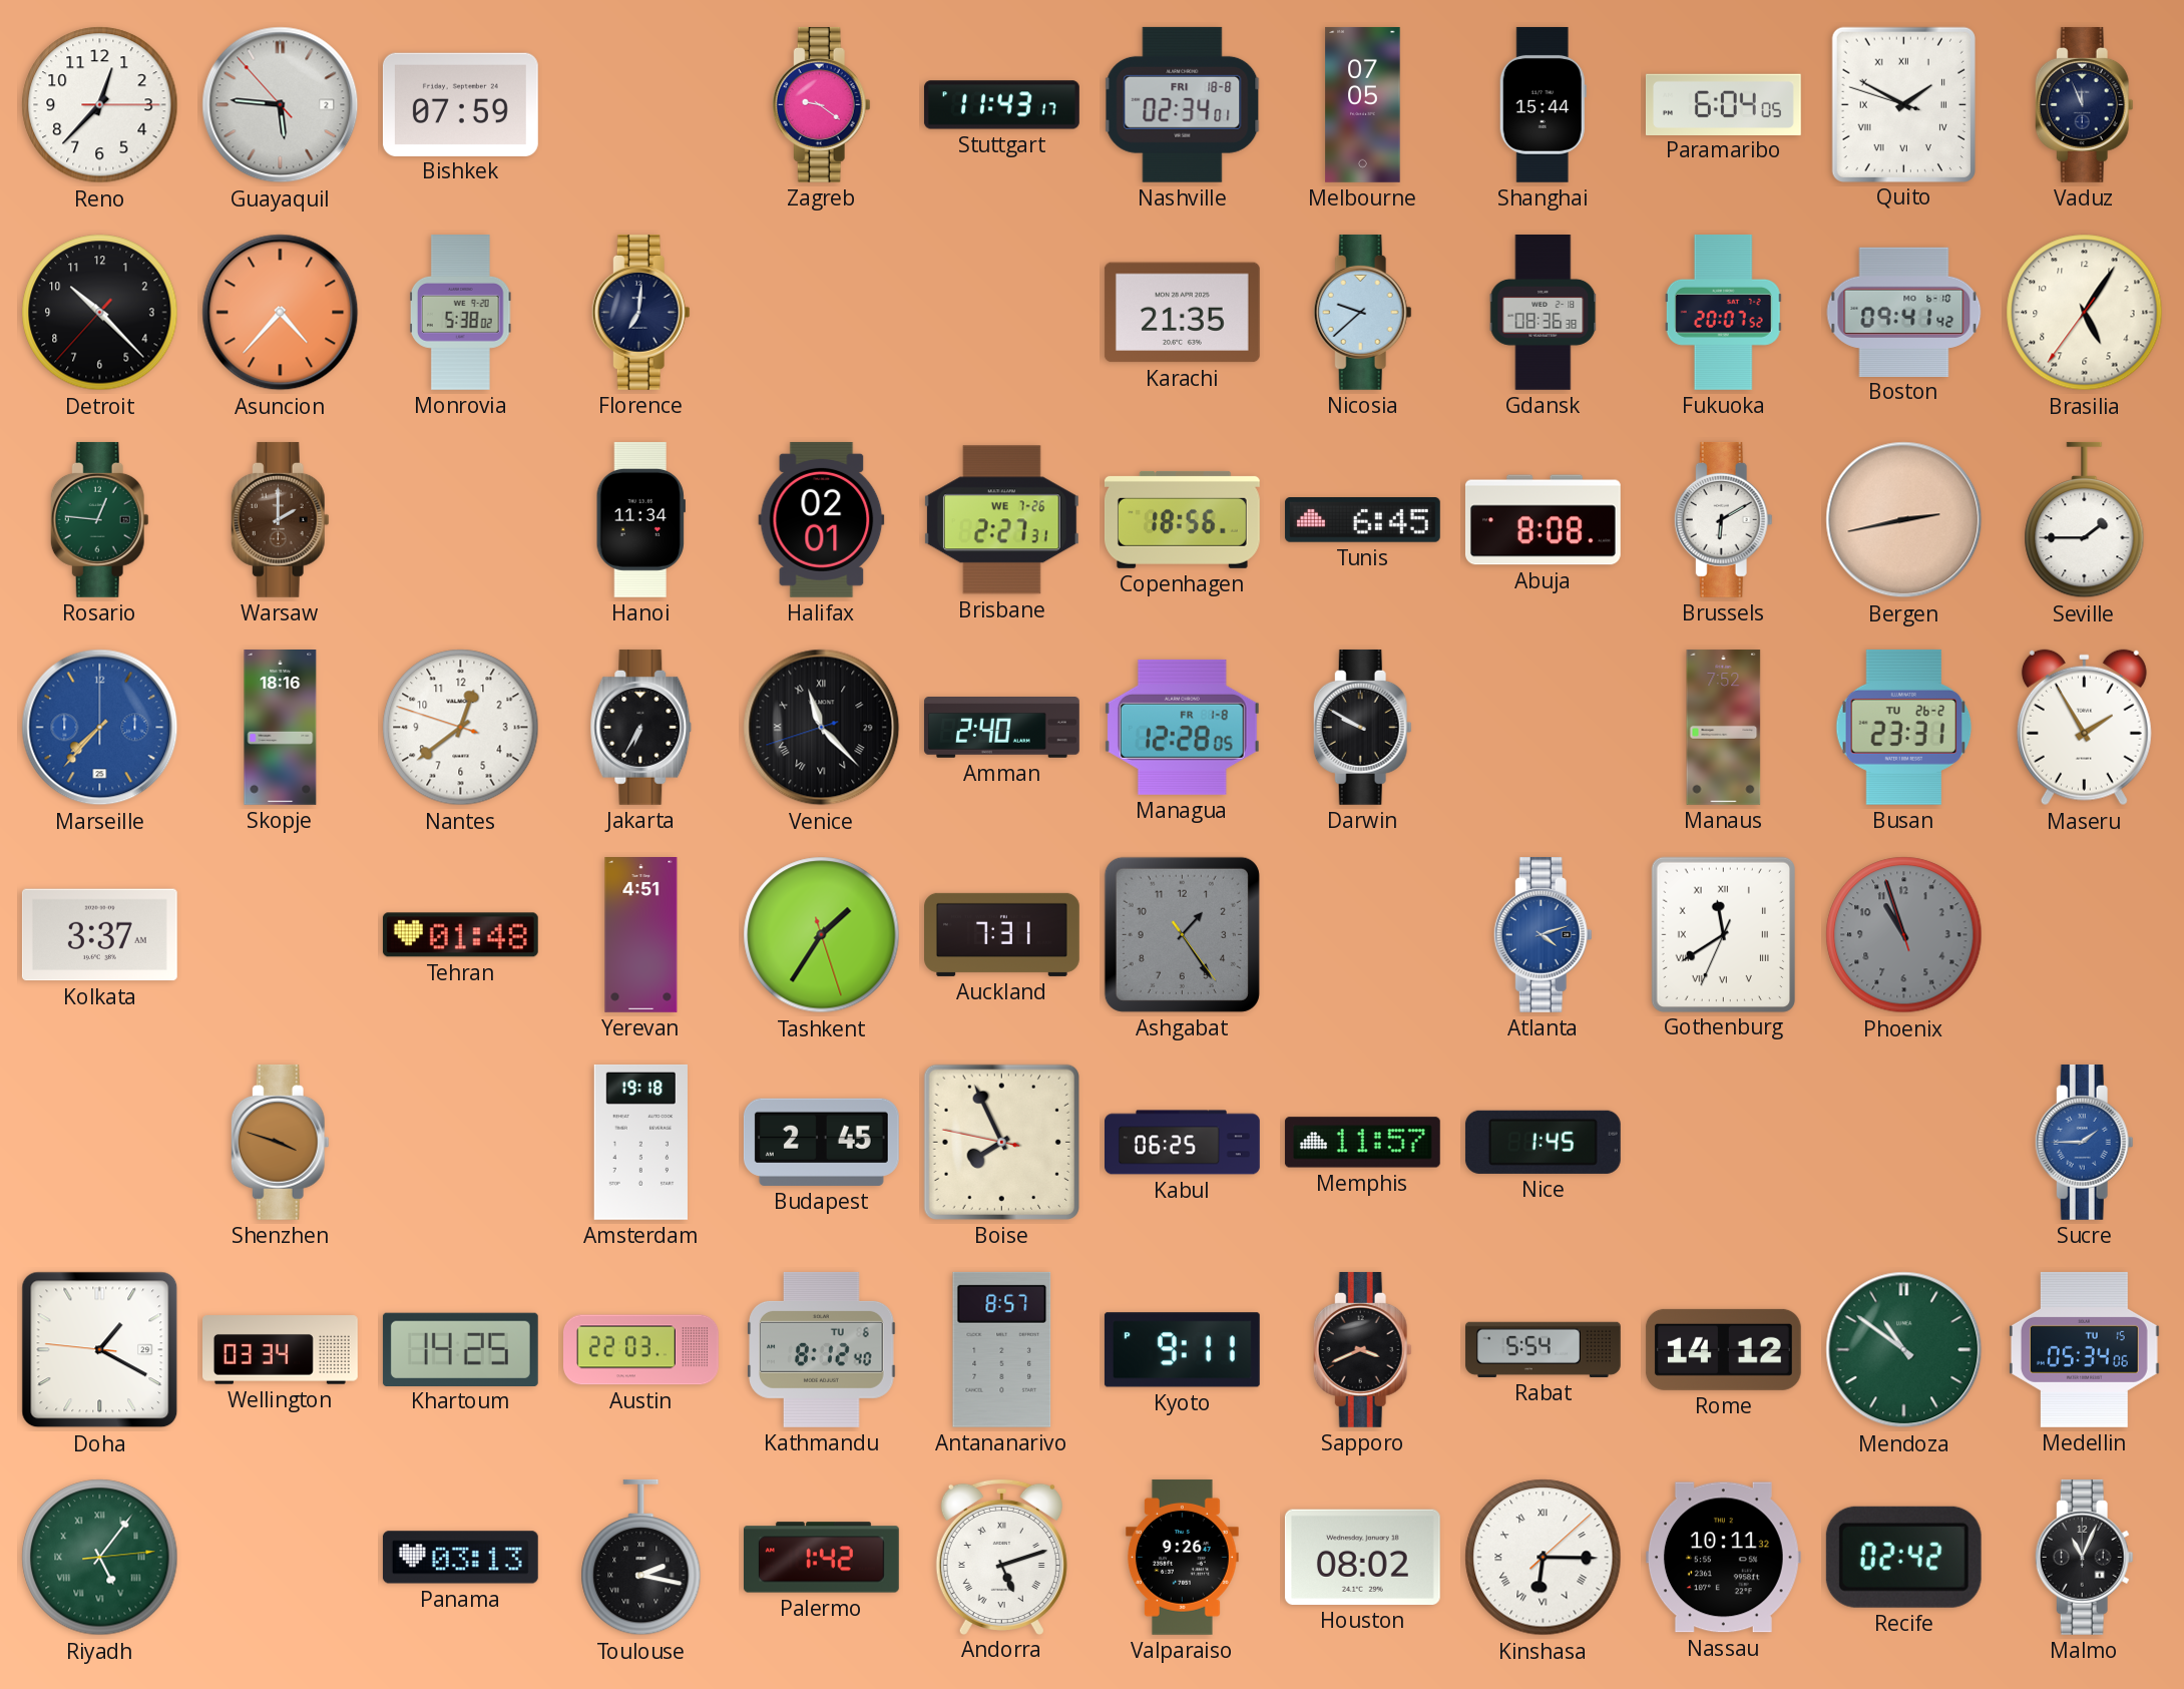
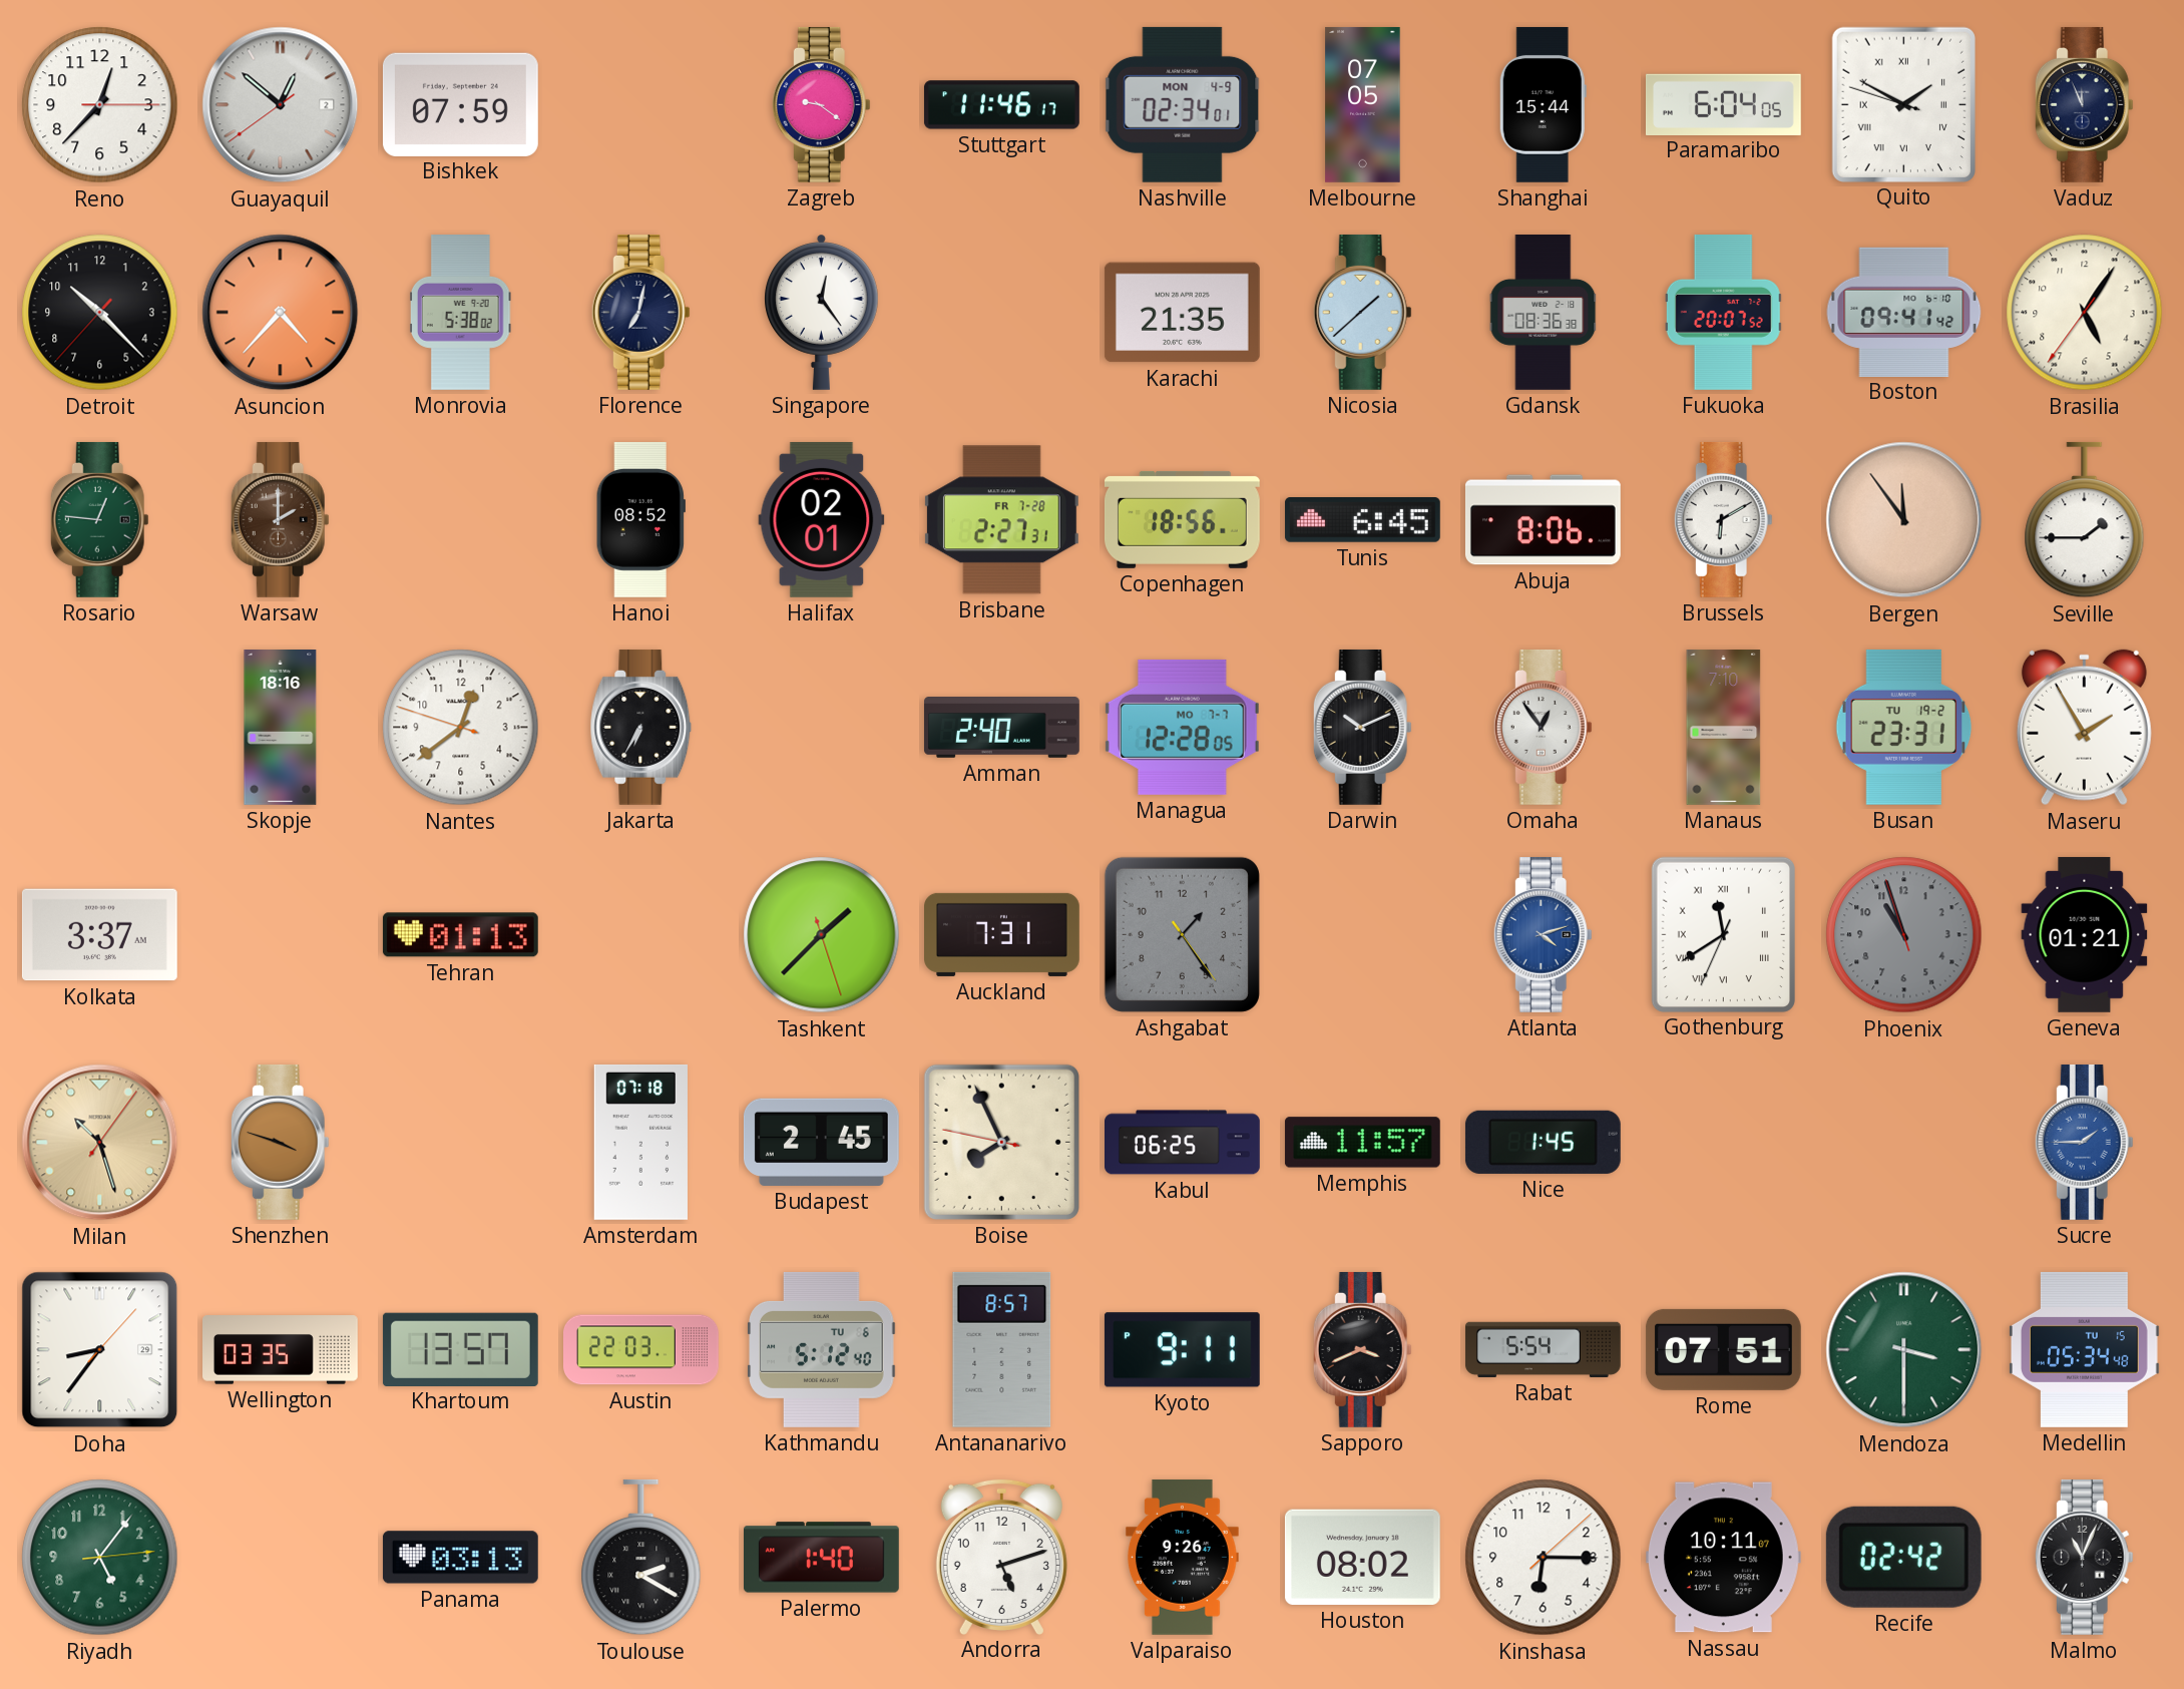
Guayaquil: 5:45 -> 12:51
Stuttgart: 11:43 -> 11:46
Nashville date: FRI 18-8 -> MON 4-9
Florence: 7:01 -> 7:02
Singapore: none -> 12:24
Nicosia: 9:38 -> 1:38
Hanoi: 11:34 -> 08:52
Brisbane date: WE 7-26 -> FR 7-28
Abuja: 8:08 -> 8:06
Bergen: 2:43 -> 11:54
Marseille: 7:37 -> none
Venice: 11:22 -> none
Managua date: FR 1-8 -> MO 7-7
Darwin: 9:50 -> 10:11
Omaha: none -> 12:54
Manaus: 7:52 -> 7:10
Busan date: TU 26-2 -> TU 19-2
Tehran: 01:48 -> 01:13
Yerevan: 4:51 -> none
Tashkent: 1:35 -> 1:37
Geneva: none -> 01:21
Milan: none -> 10:27
Amsterdam: 19:18 -> 07:18
Doha: 1:19 -> 8:36
Wellington: 03:34 -> 03:35
Khartoum: 14:25 -> 13:57
Kathmandu: 8:12 -> 5:12
Rome: 14:12 -> 07:51
Mendoza: 10:51 -> 3:30
Medellin: 05:34:06 -> 05:34:48
Riyadh numerals: Roman -> Arabic
Toulouse: 2:17 -> 2:20
Palermo: 1:42 -> 1:40
Andorra numerals: Roman -> Arabic
Kinshasa numerals: Roman -> Arabic
Nassau: 10:11:32 -> 10:11:07
